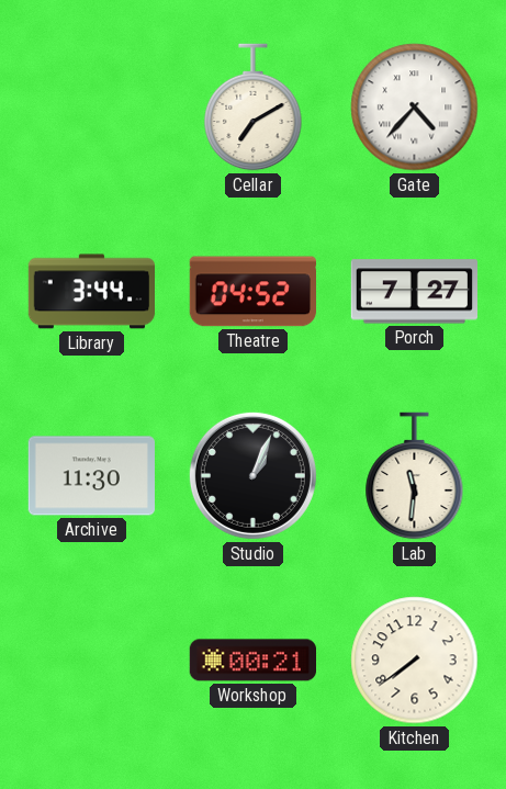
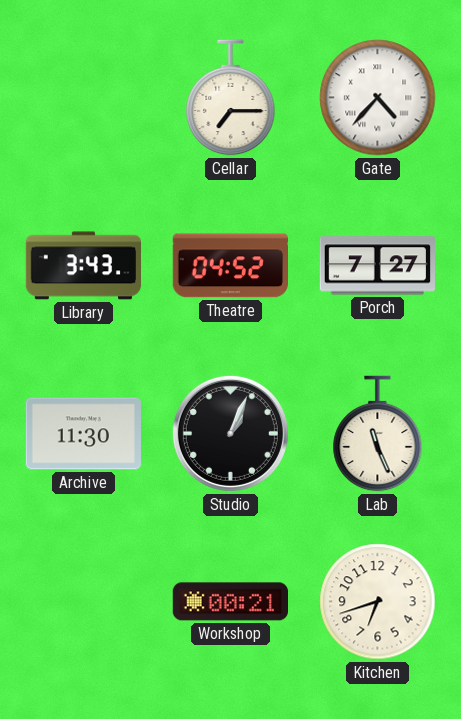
Cellar: 7:10 -> 7:15
Library: 3:44 -> 3:43
Lab: 11:31 -> 11:26
Kitchen: 7:39 -> 6:42
